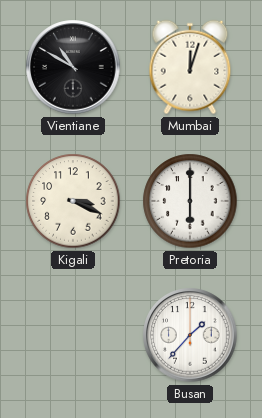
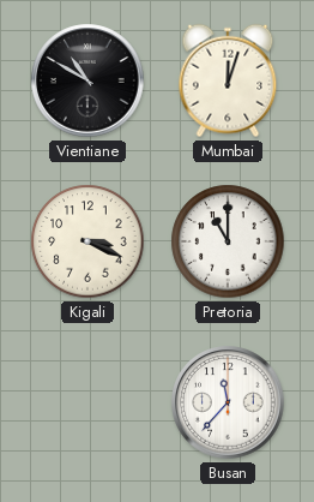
Pretoria: 6:00 -> 11:00
Busan: 1:37 -> 11:37
